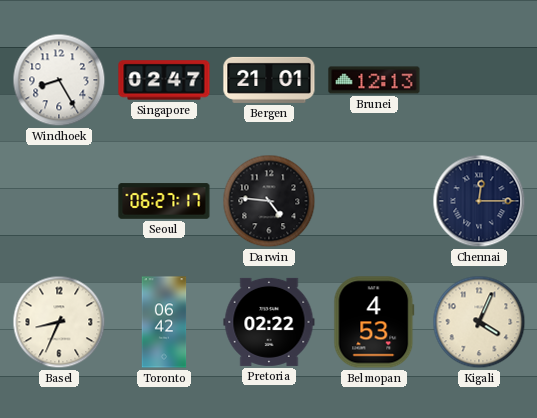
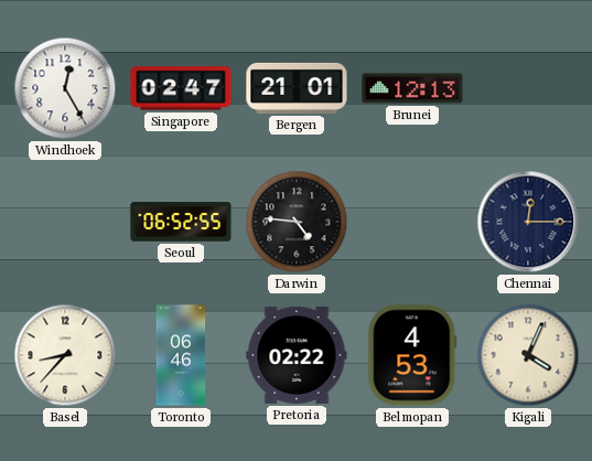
Windhoek: 8:25 -> 12:25
Seoul: 06:27 -> 06:52
Basel: 8:34 -> 8:37
Toronto: 06:42 -> 06:46
